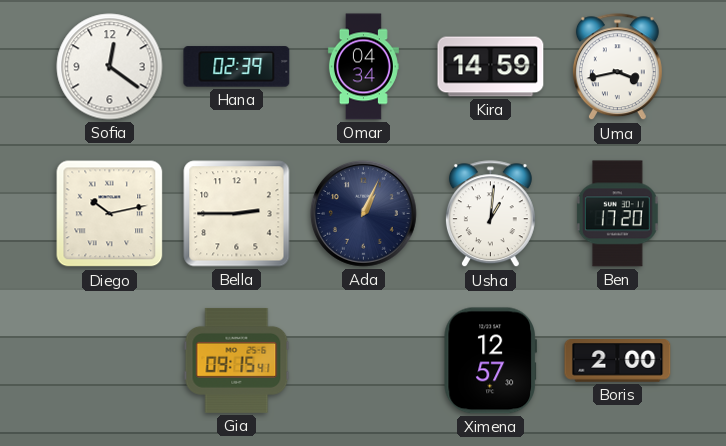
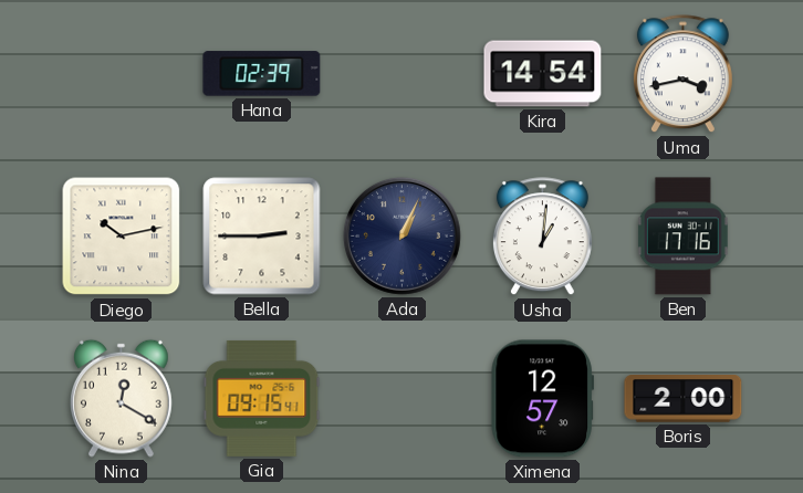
Sofia: 12:21 -> none
Omar: 04:34 -> none
Kira: 14:59 -> 14:54
Ben: 17:20 -> 17:16
Nina: none -> 12:20
